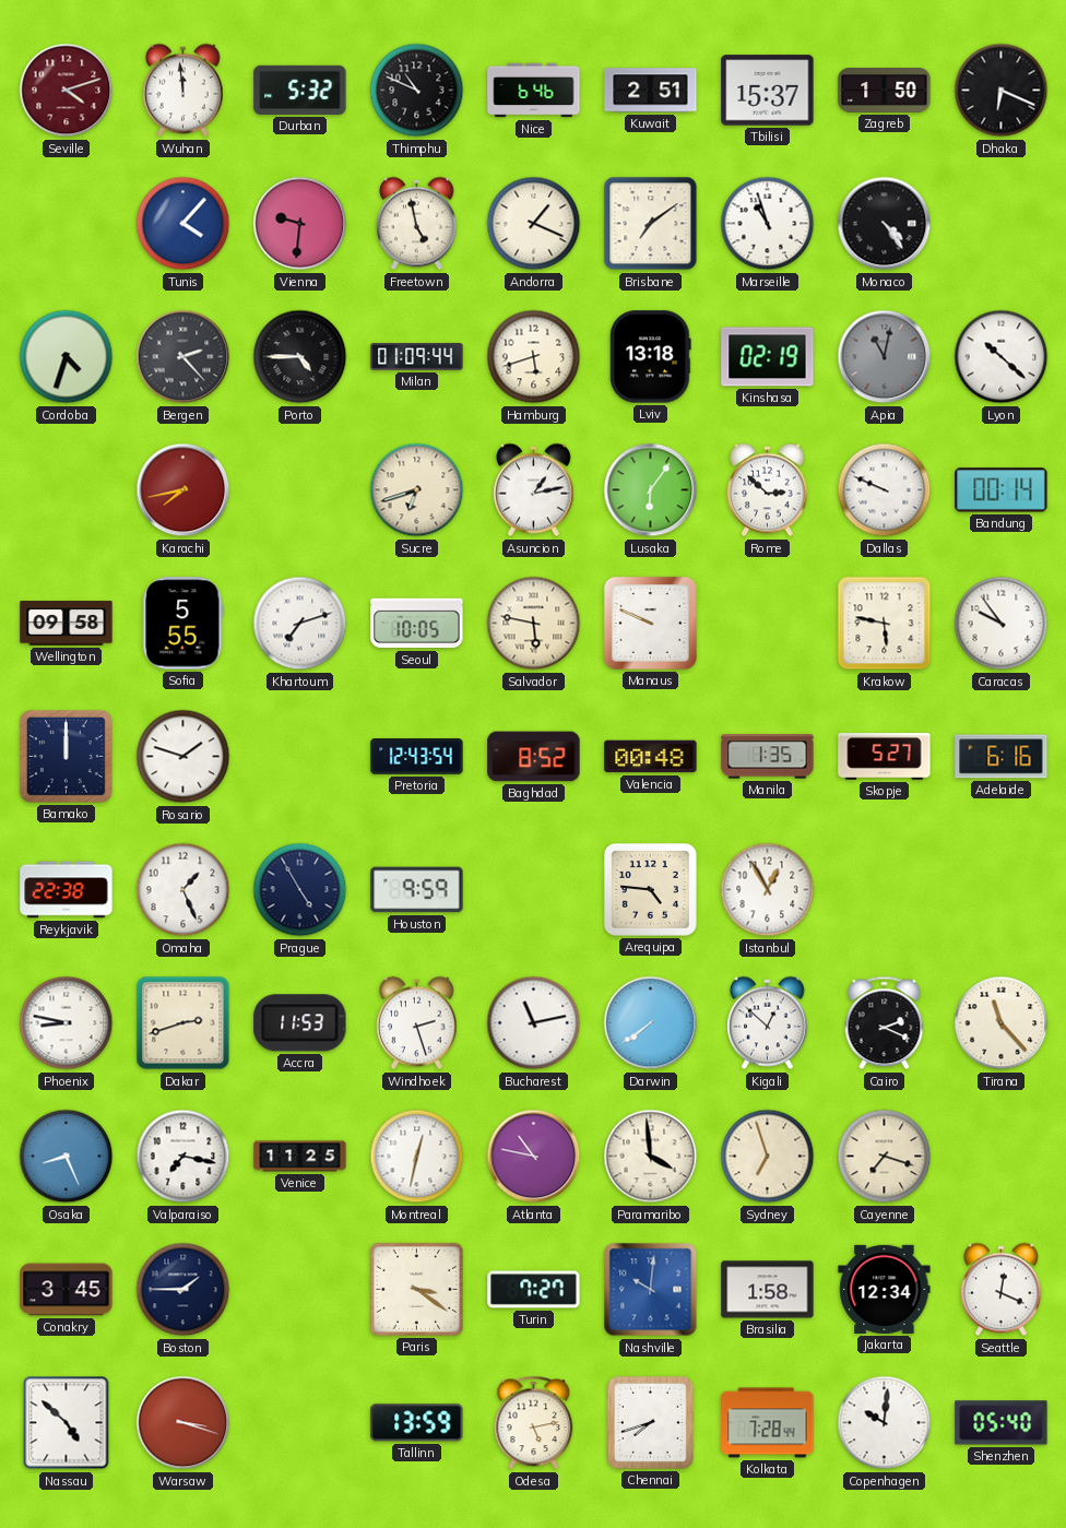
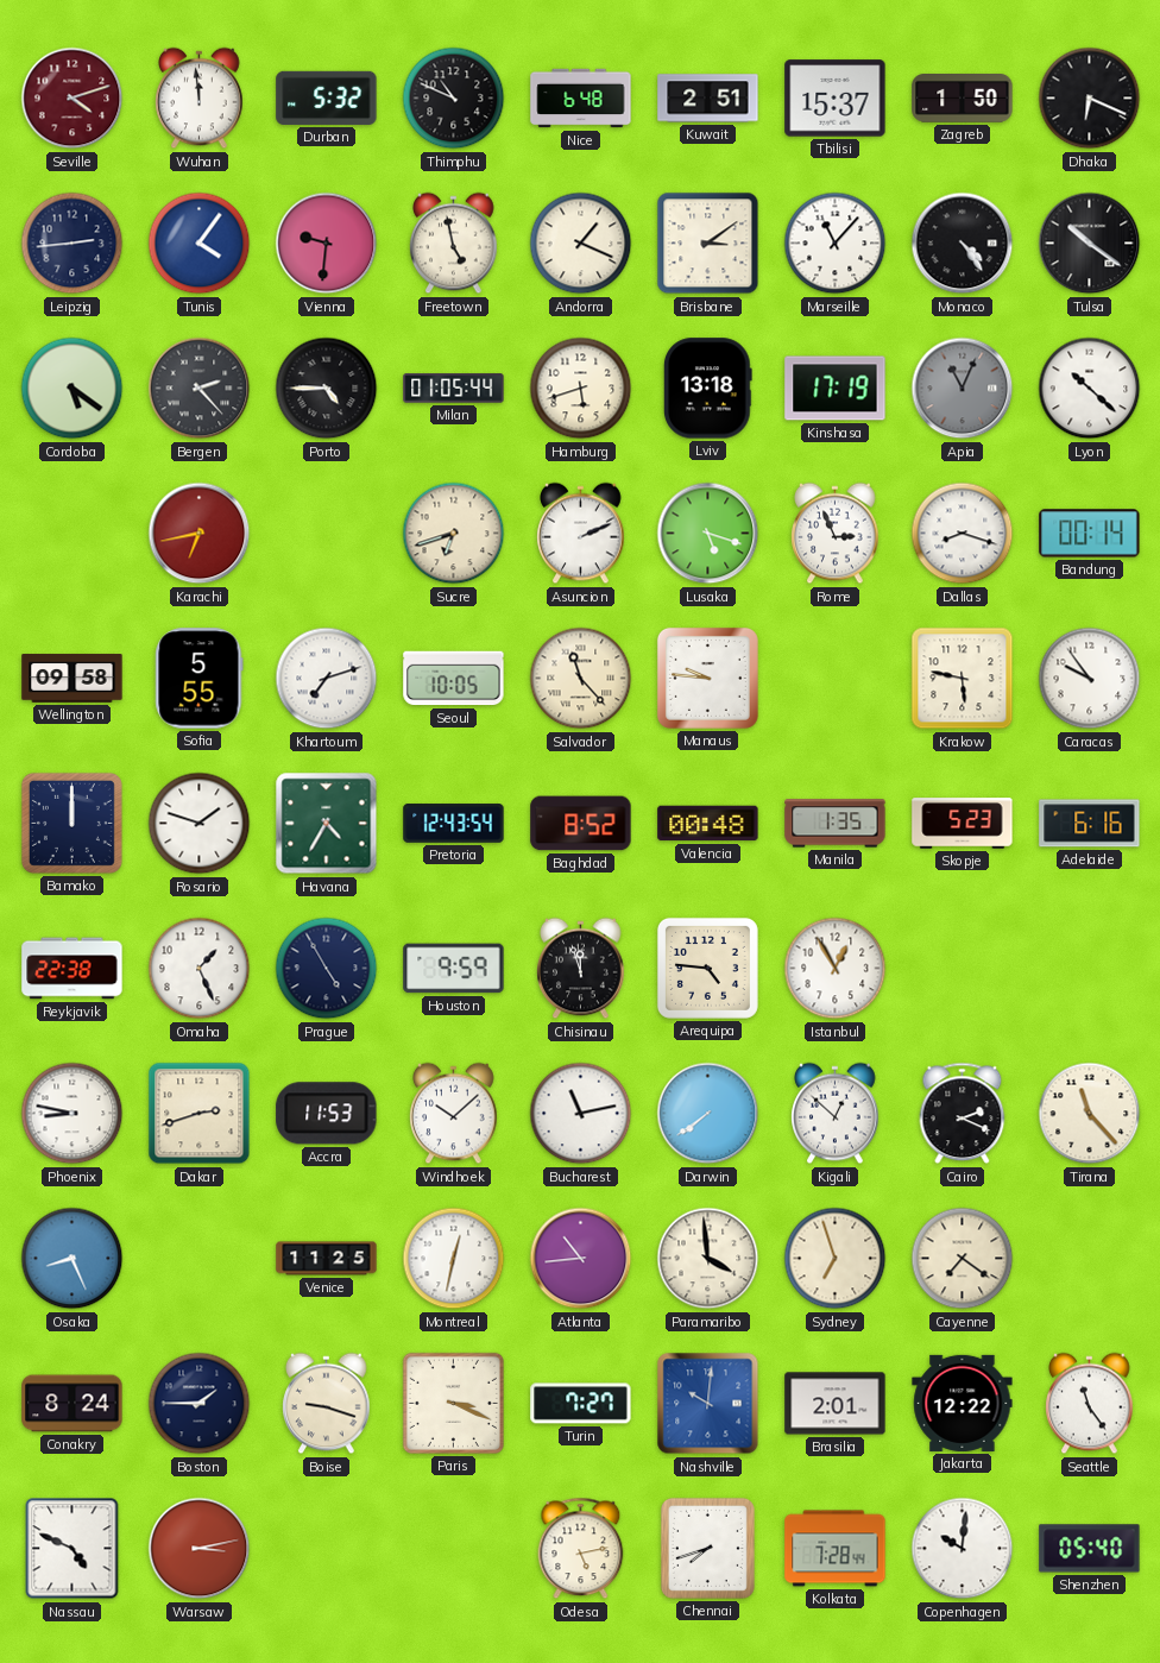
Nice: 6:46 -> 6:48
Leipzig: none -> 2:44
Tunis: 4:07 -> 4:06
Brisbane: 7:09 -> 3:09
Marseille: 10:57 -> 11:07
Tulsa: none -> 10:21
Cordoba: 4:33 -> 5:21
Milan: 01:09 -> 01:05
Kinshasa: 02:19 -> 17:19
Apia: 11:02 -> 11:04
Karachi: 7:43 -> 6:43
Asuncion: 1:13 -> 2:11
Lusaka: 6:06 -> 5:18
Rome: 2:52 -> 2:56
Dallas: 9:49 -> 8:18
Salvador: 5:47 -> 11:23
Manaus: 9:49 -> 9:46
Havana: none -> 4:35
Skopje: 5:27 -> 5:23
Chisinau: none -> 11:57
Windhoek: 2:27 -> 10:08
Valparaiso: 7:17 -> none
Atlanta: 10:47 -> 10:44
Cayenne: 7:18 -> 7:21
Conakry: 3:45 -> 8:24
Boise: none -> 9:18
Paris: 3:21 -> 3:19
Brasilia: 1:58 -> 2:01
Jakarta: 12:34 -> 12:22
Seattle: 12:19 -> 11:24
Nassau: 4:52 -> 4:49
Warsaw: 3:18 -> 3:13
Tallinn: 13:59 -> none
